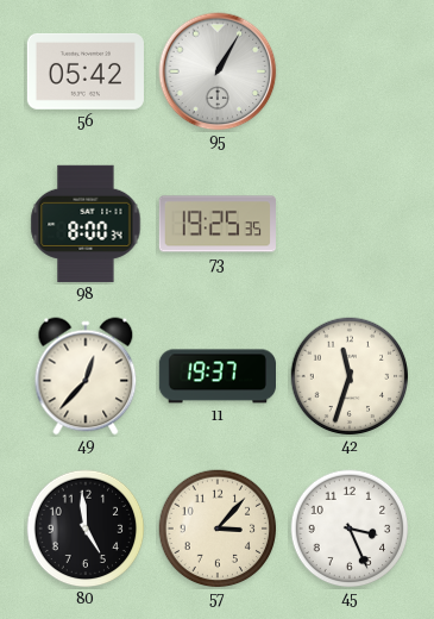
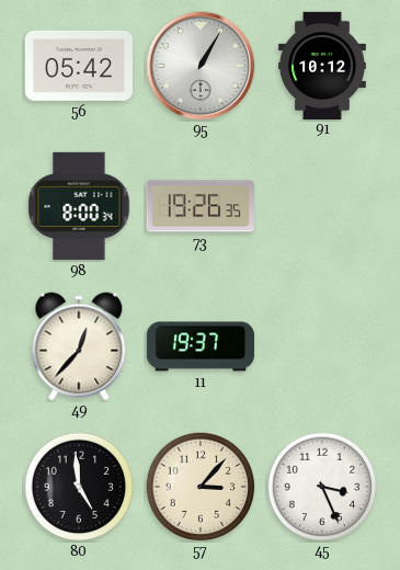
91: none -> 10:12
73: 19:25 -> 19:26
42: 11:33 -> none
